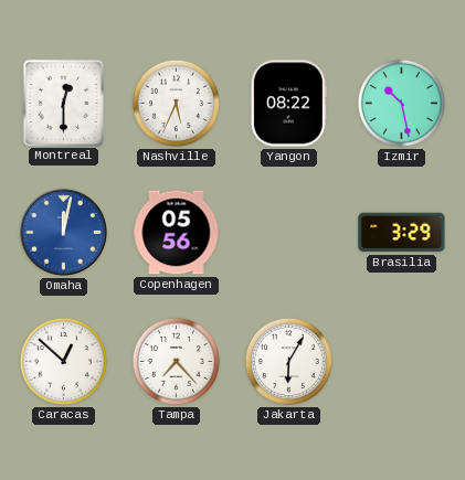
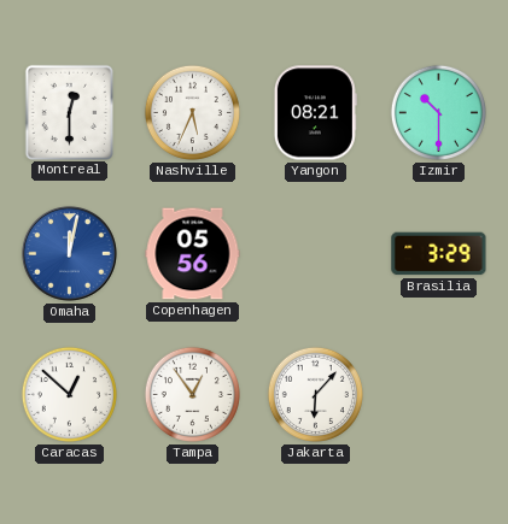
Yangon: 08:22 -> 08:21
Izmir: 10:28 -> 10:30
Tampa: 7:23 -> 12:54
Jakarta: 6:05 -> 6:07
